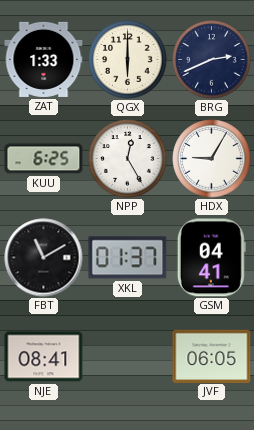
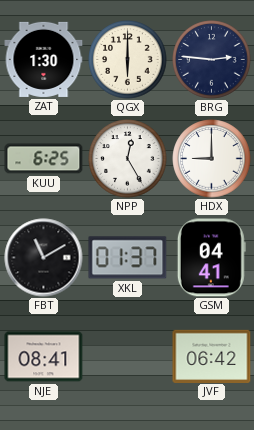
ZAT: 1:33 -> 1:30
BRG: 2:41 -> 2:46
HDX: 9:05 -> 9:00
JVF: 06:05 -> 06:42
